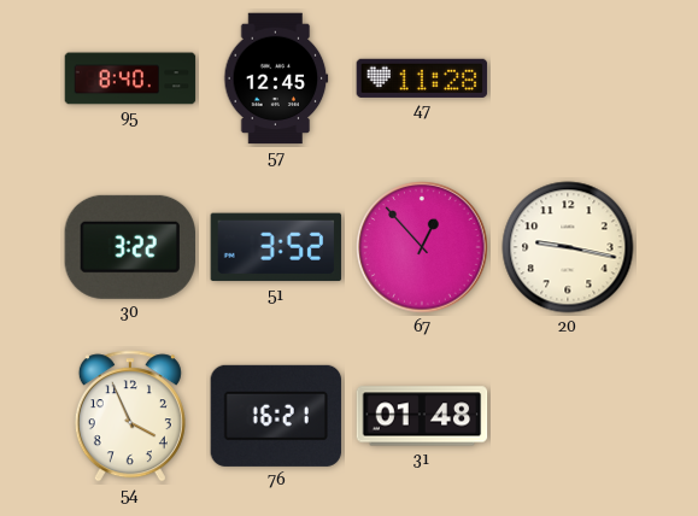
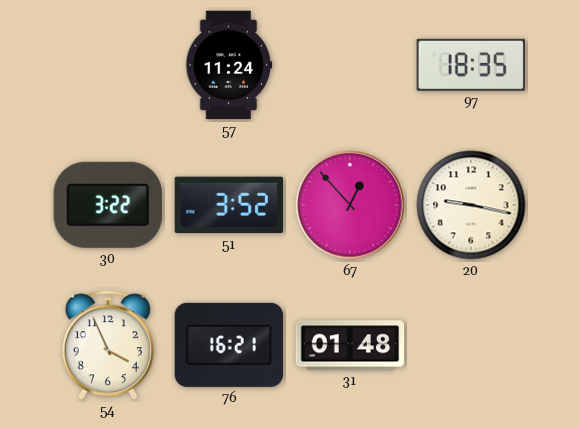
95: 8:40 -> none
57: 12:45 -> 11:24
47: 11:28 -> none
97: none -> 18:35
